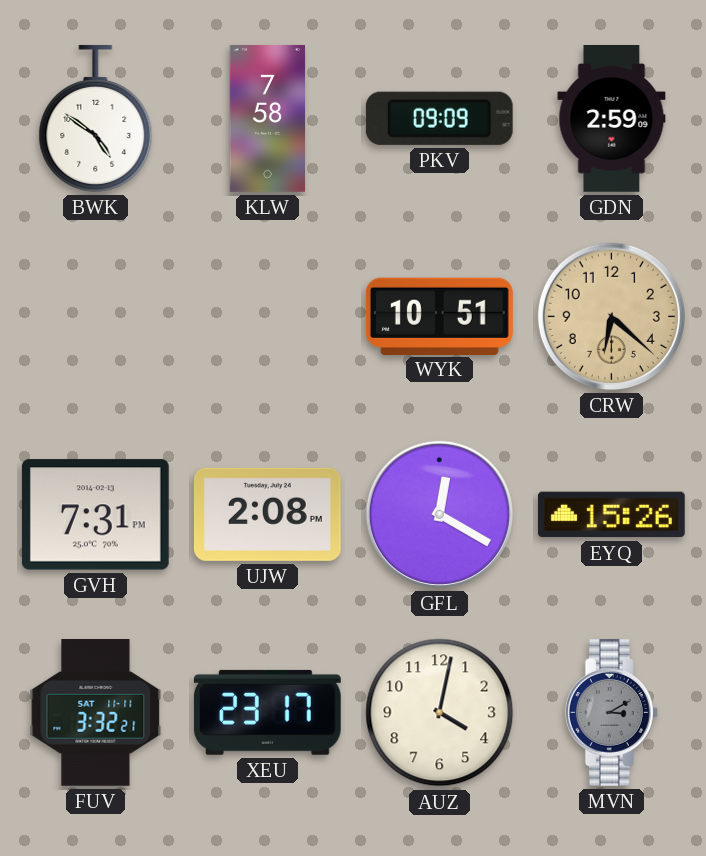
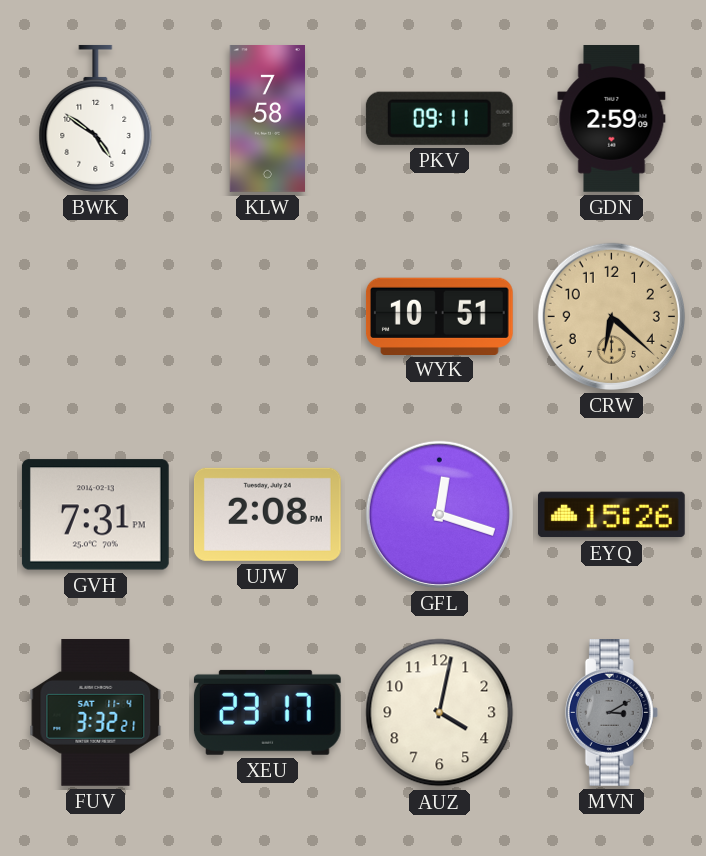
PKV: 09:09 -> 09:11
GFL: 12:20 -> 12:18
FUV date: SAT 11-11 -> SAT 11-4
